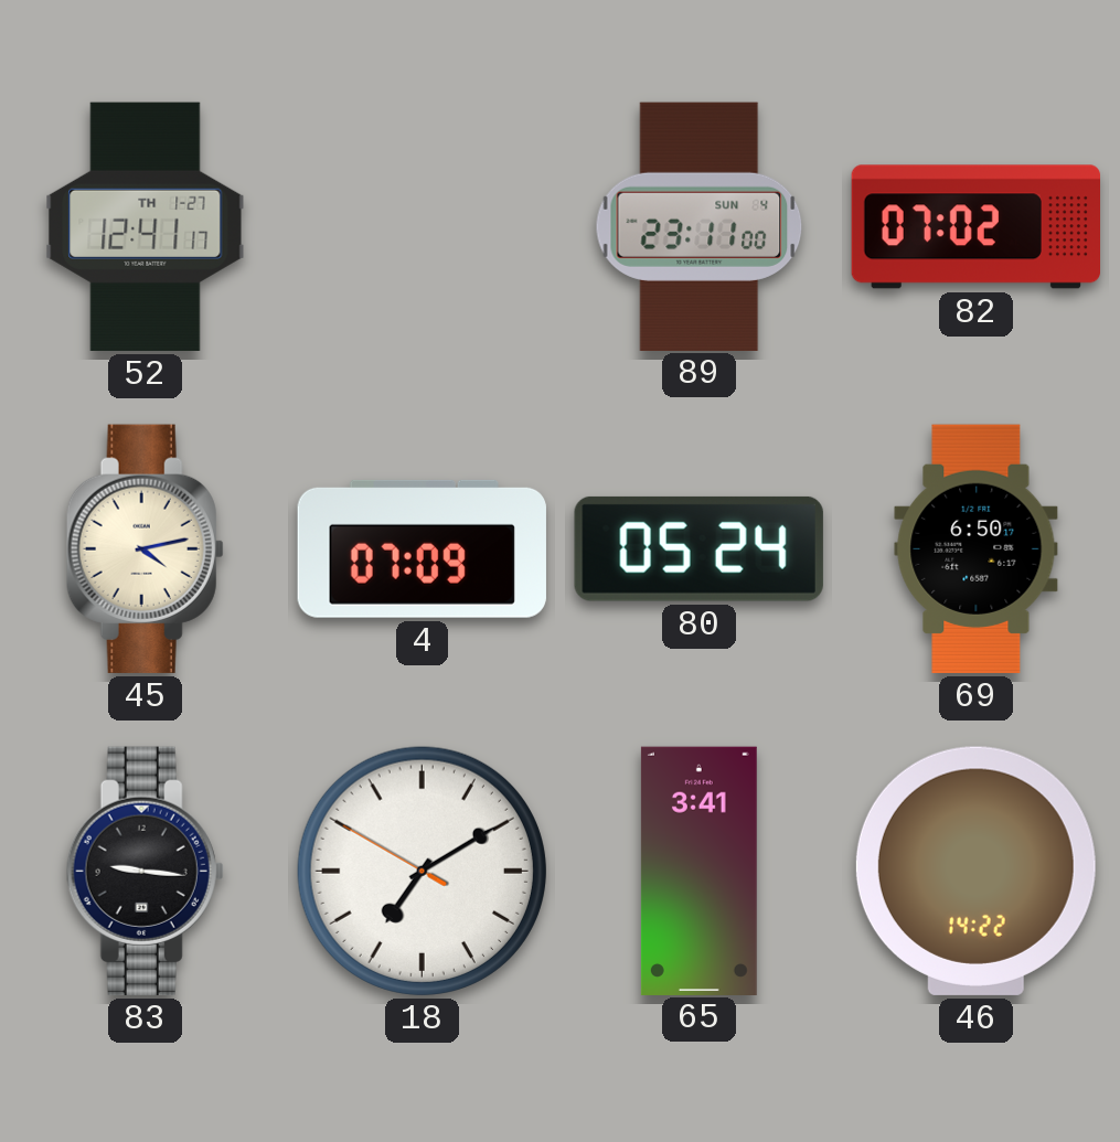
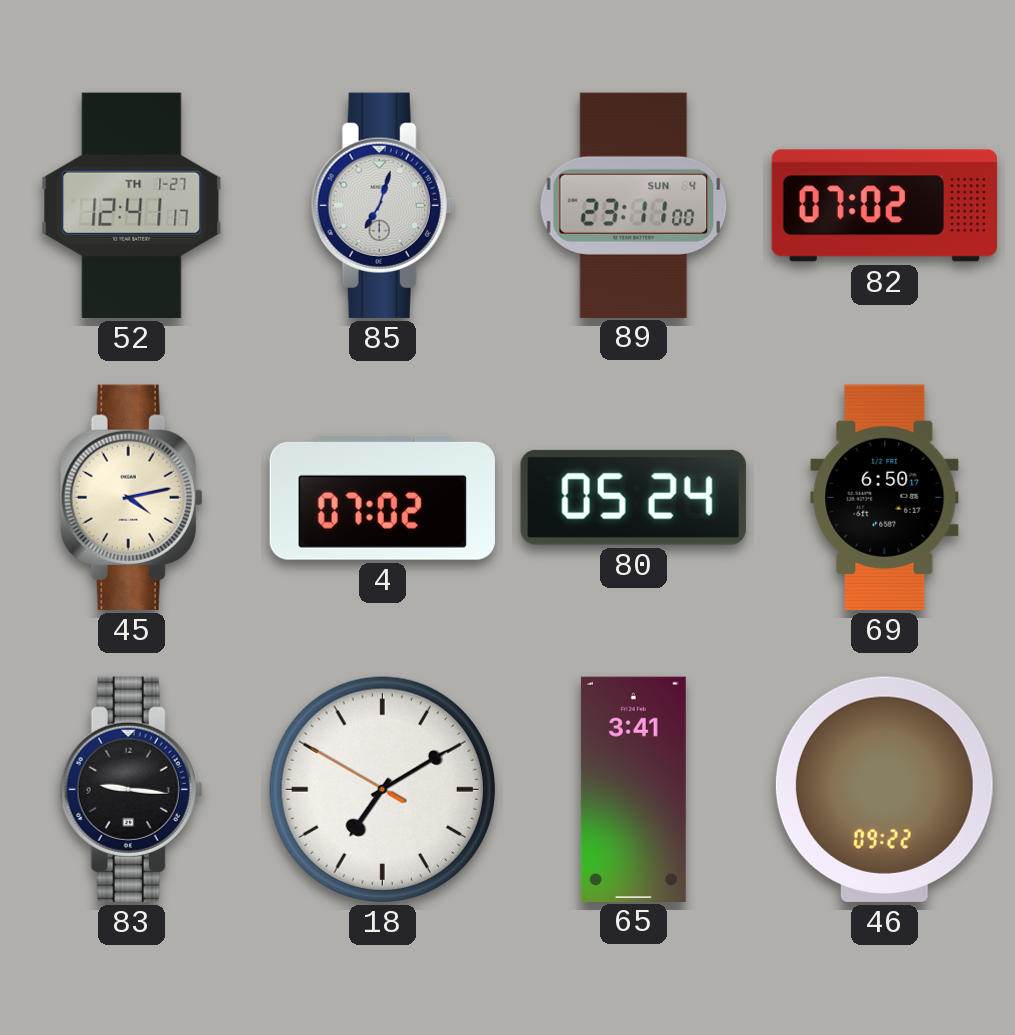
85: none -> 7:03
4: 07:09 -> 07:02
46: 14:22 -> 09:22
